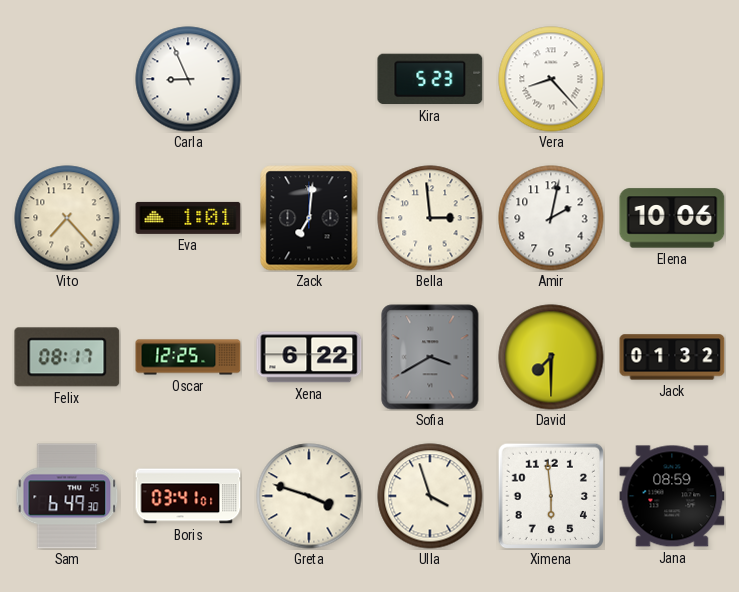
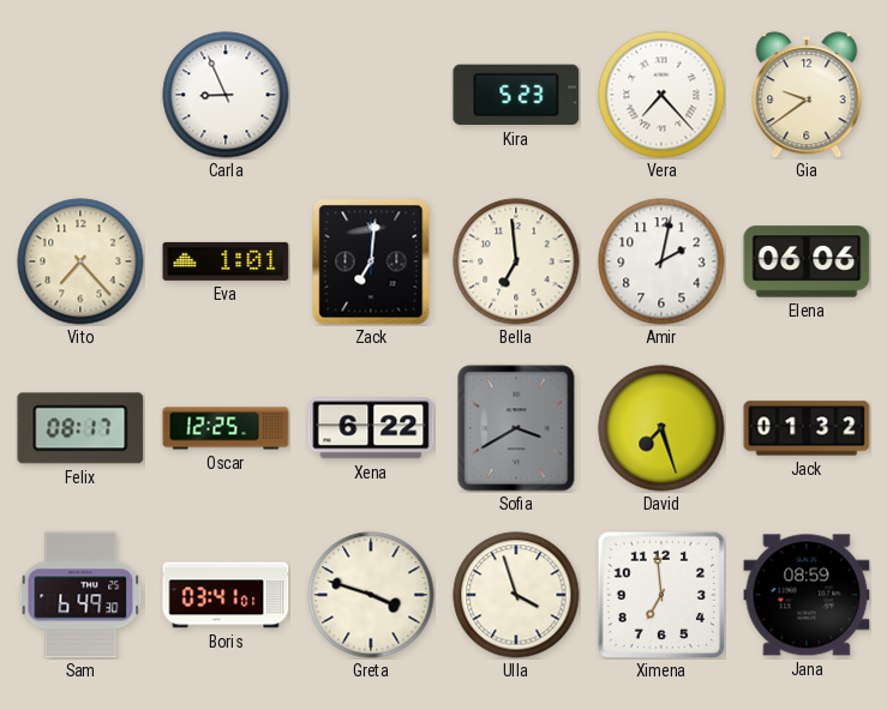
Vera: 8:23 -> 7:23
Gia: none -> 9:39
Bella: 2:59 -> 6:59
Elena: 10:06 -> 06:06
David: 7:30 -> 7:27
Ximena: 5:59 -> 6:59
